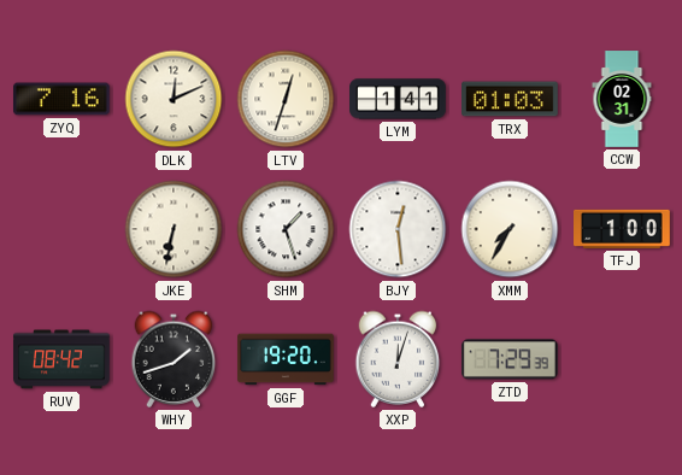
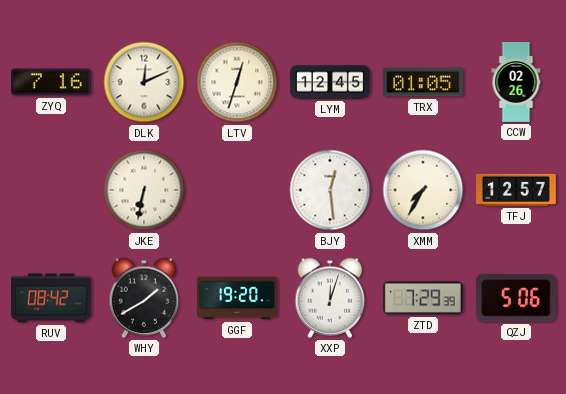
LYM: 1:41 -> 12:45
TRX: 01:03 -> 01:05
CCW: 02:31 -> 02:26
SHM: 1:27 -> none
TFJ: 1:00 -> 12:57
WHY: 1:42 -> 1:40
QZJ: none -> 5:06
